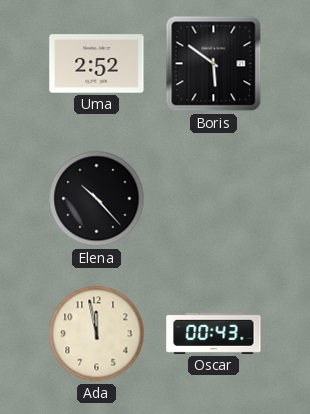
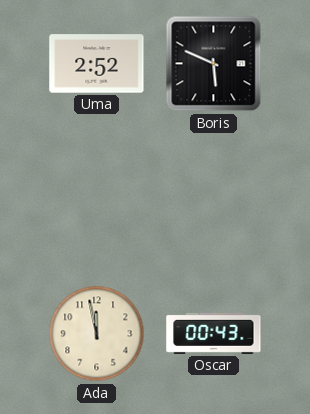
Boris: 5:51 -> 5:49
Elena: 10:23 -> none
